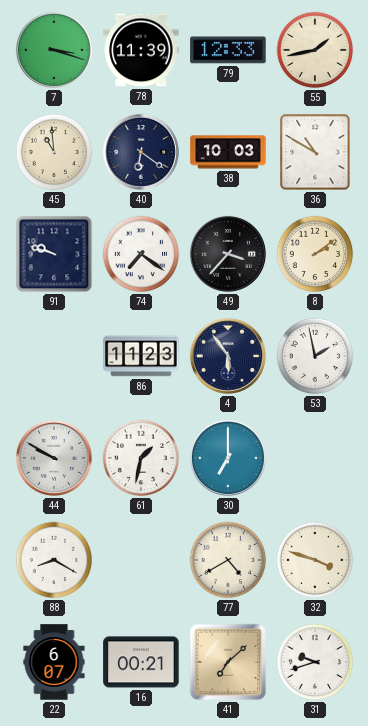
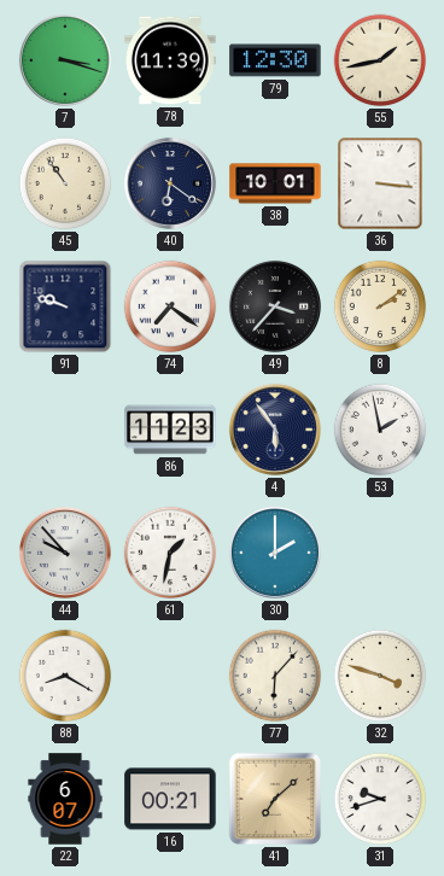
79: 12:33 -> 12:30
45: 10:59 -> 10:54
38: 10:03 -> 10:01
36: 10:50 -> 3:16
44: 9:50 -> 9:53
30: 7:00 -> 2:00
77: 4:40 -> 6:07
